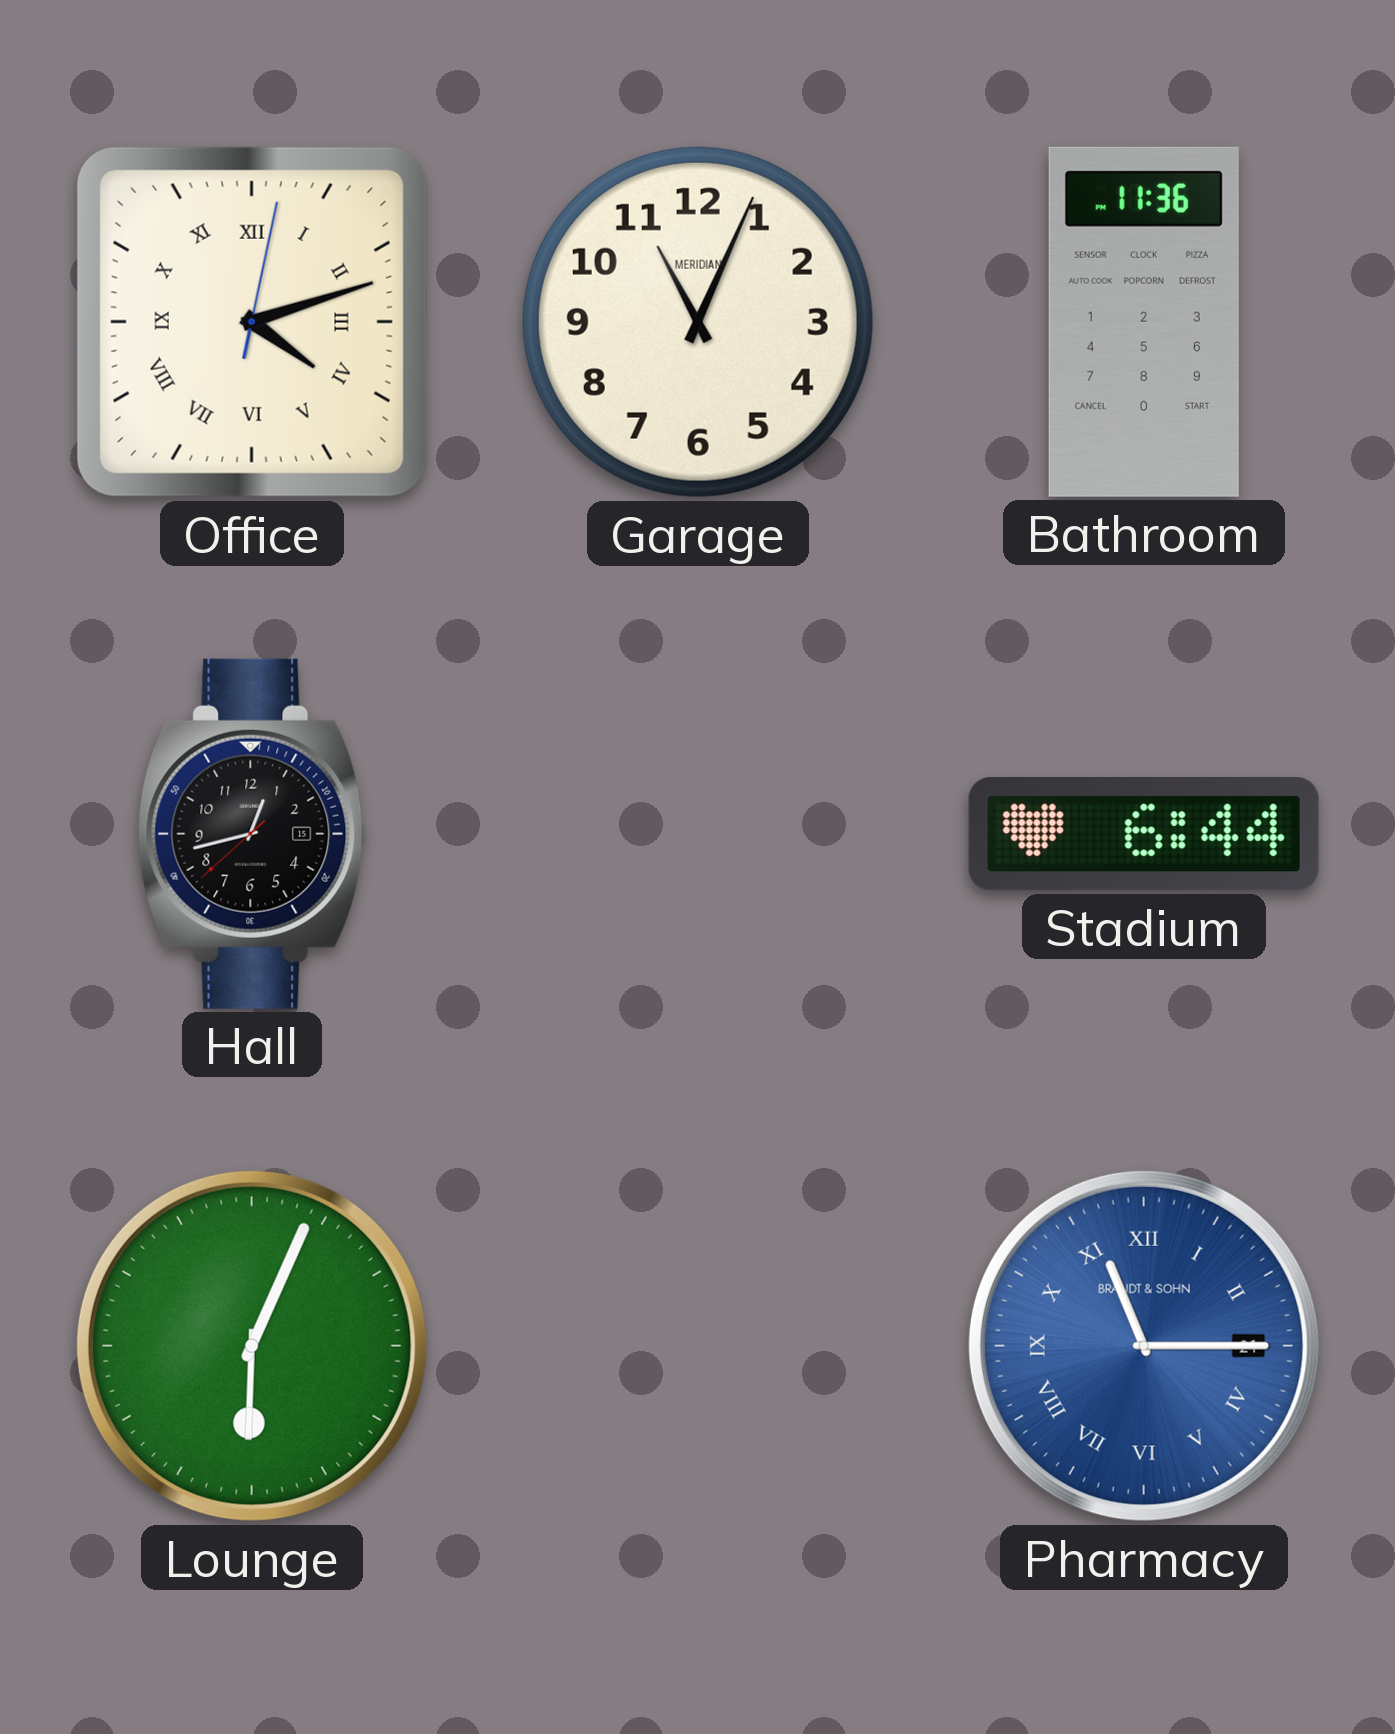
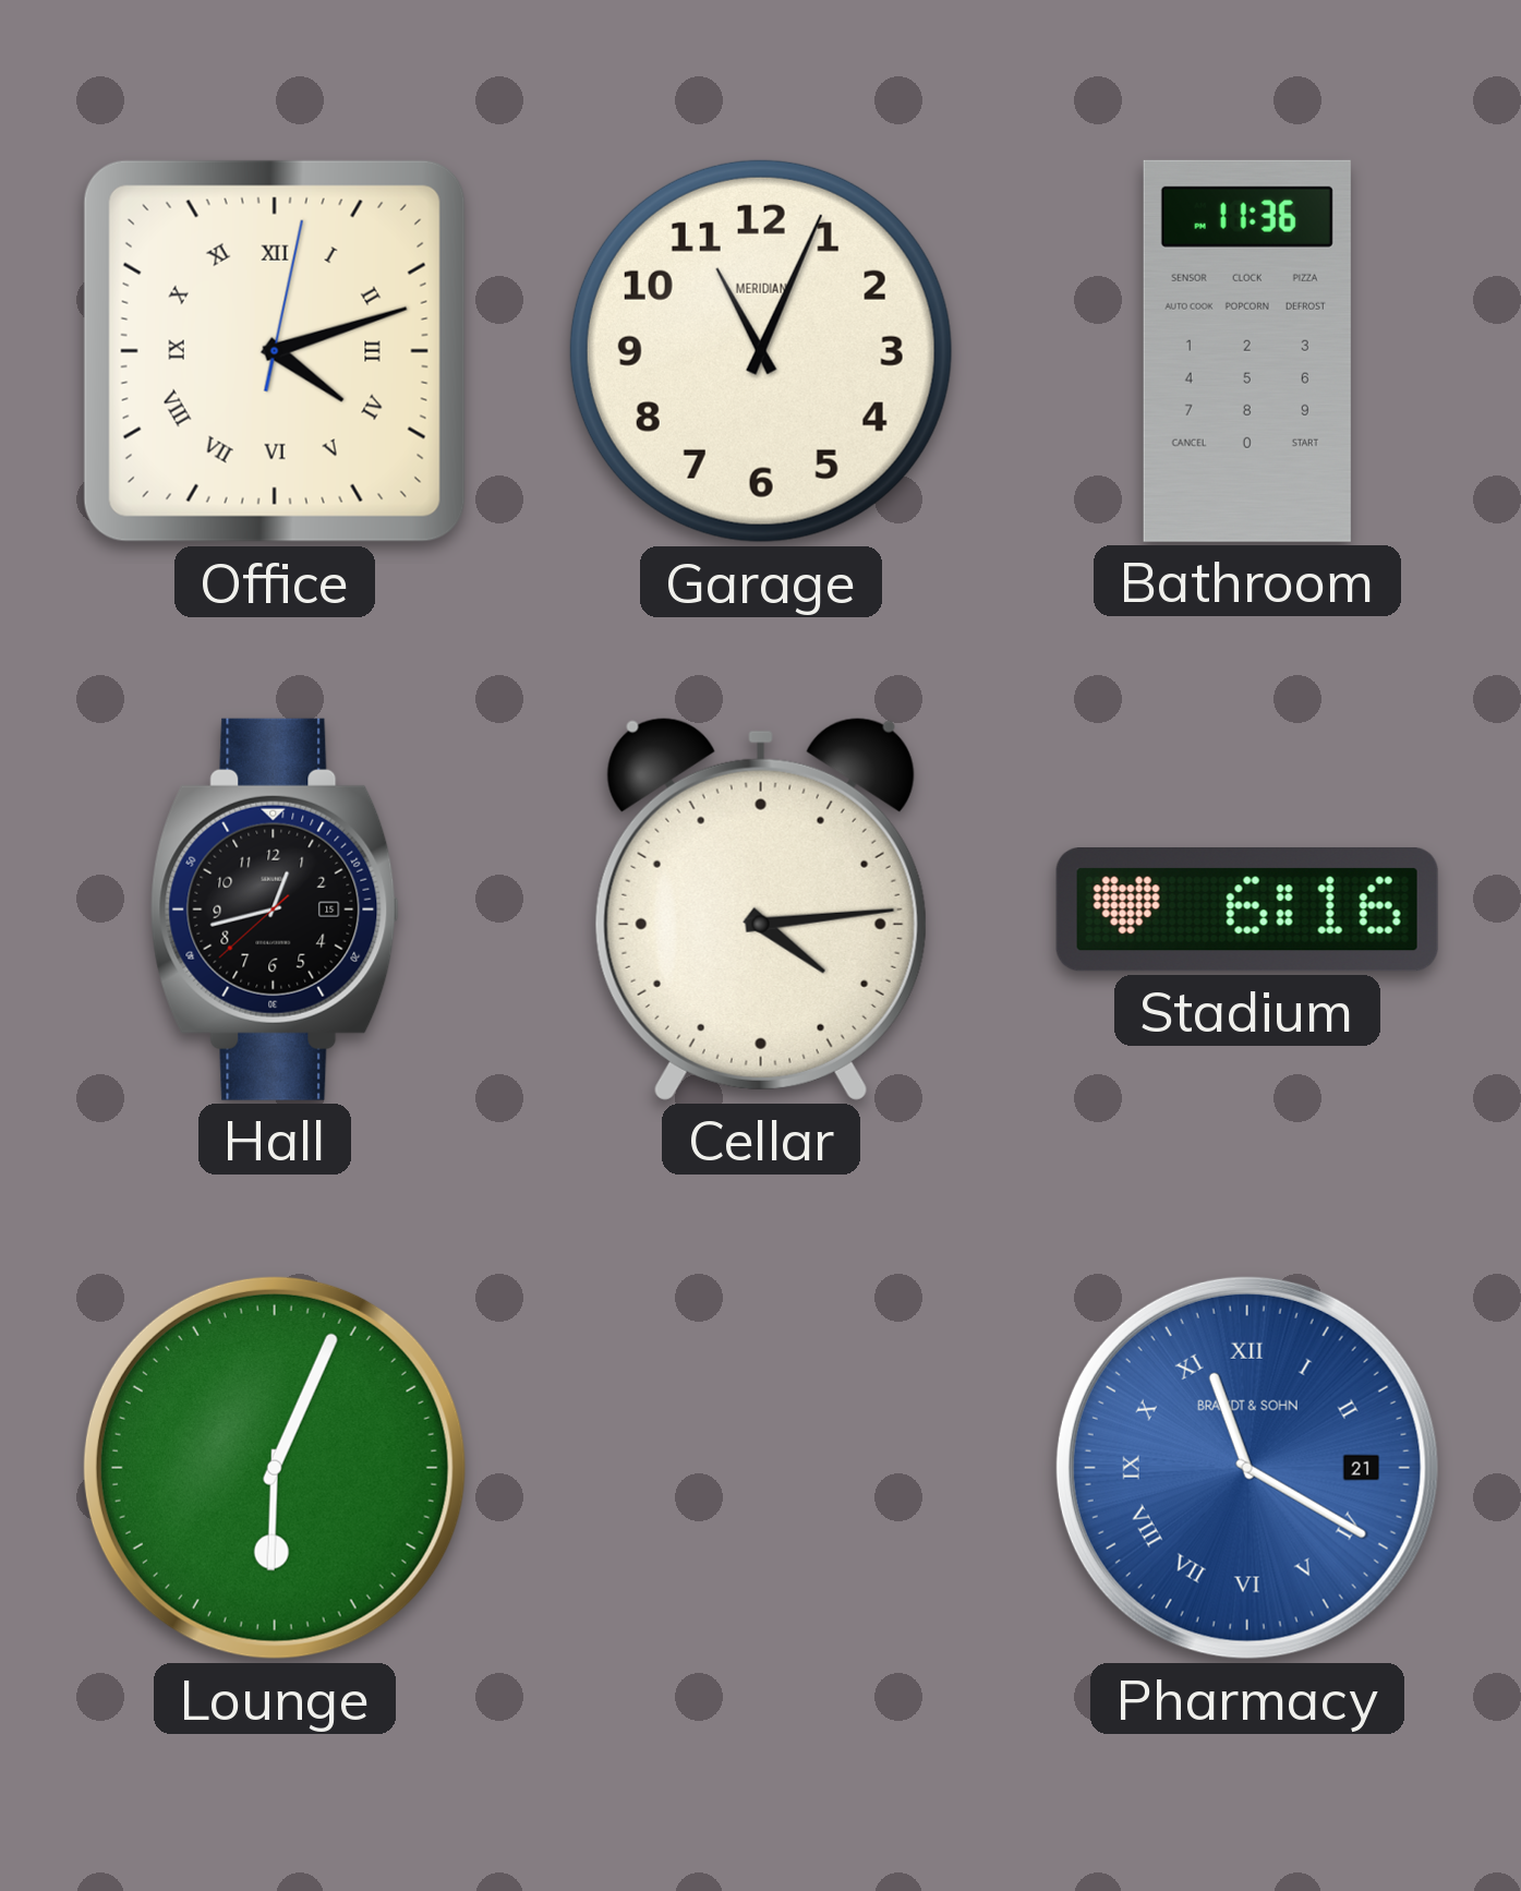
Cellar: none -> 4:14
Stadium: 6:44 -> 6:16
Pharmacy: 11:15 -> 11:20
